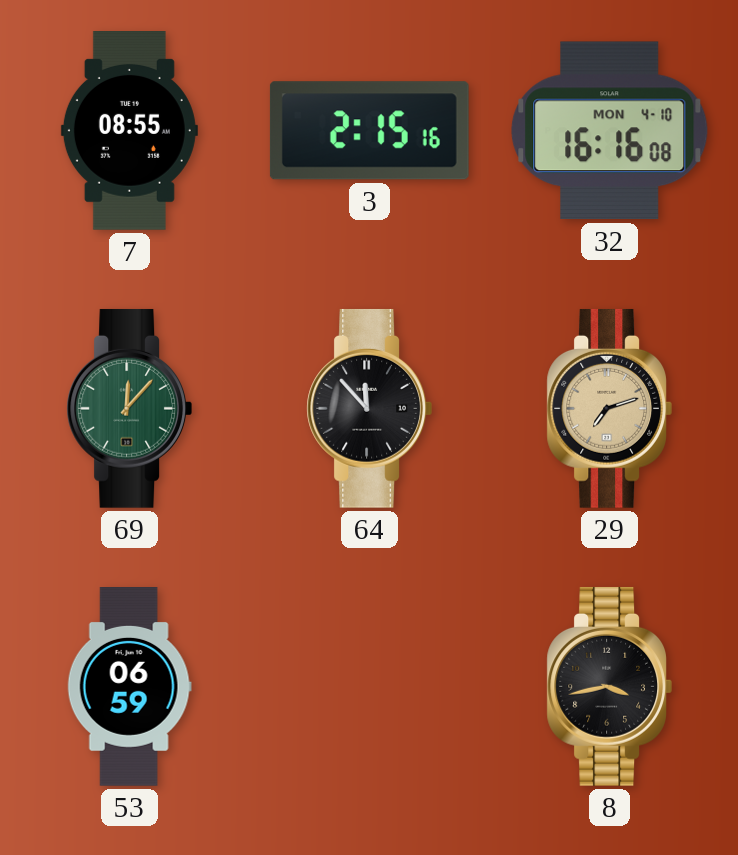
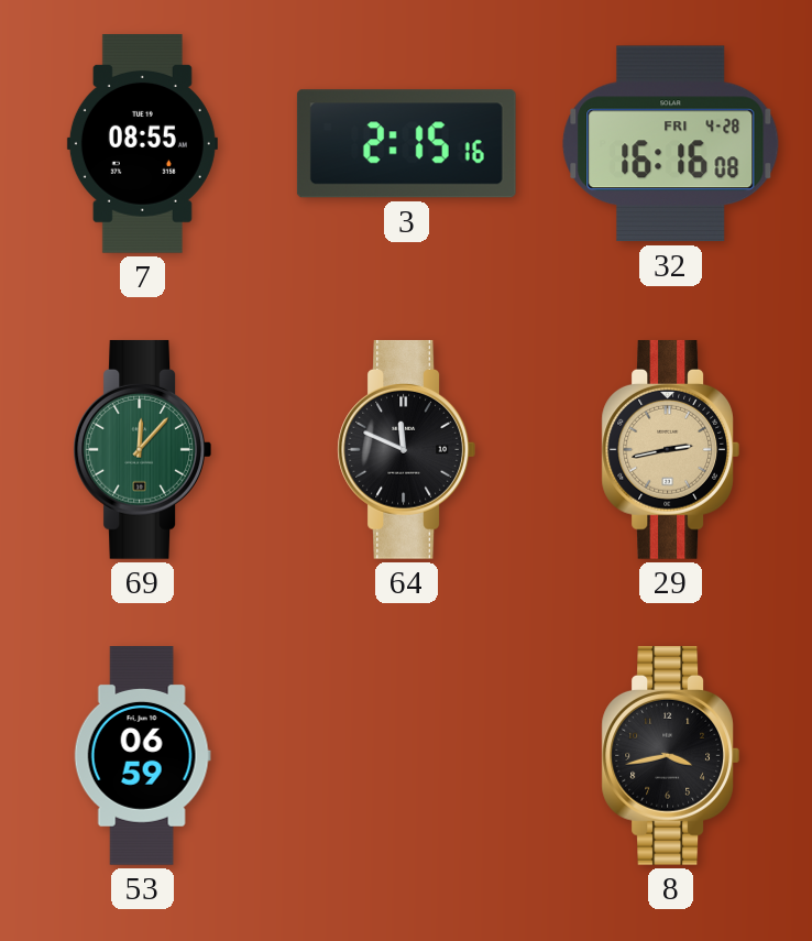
32 date: MON 4-10 -> FRI 4-28
64: 11:53 -> 11:49
29: 7:12 -> 2:43
